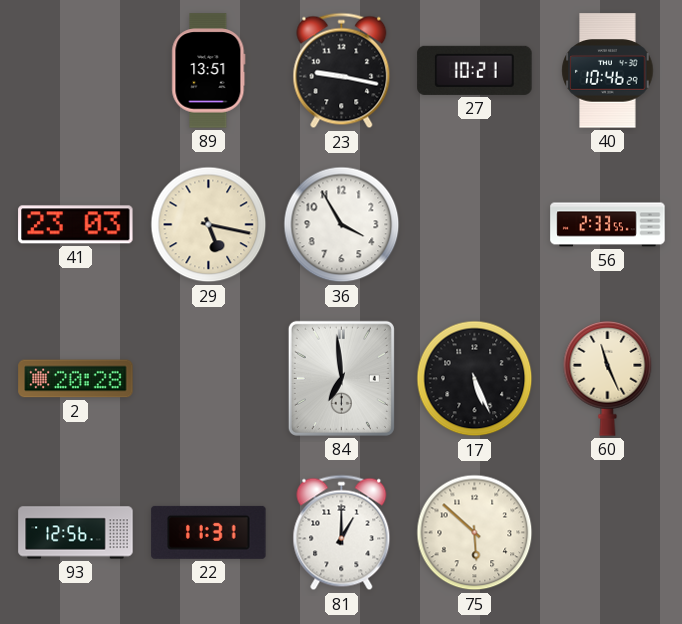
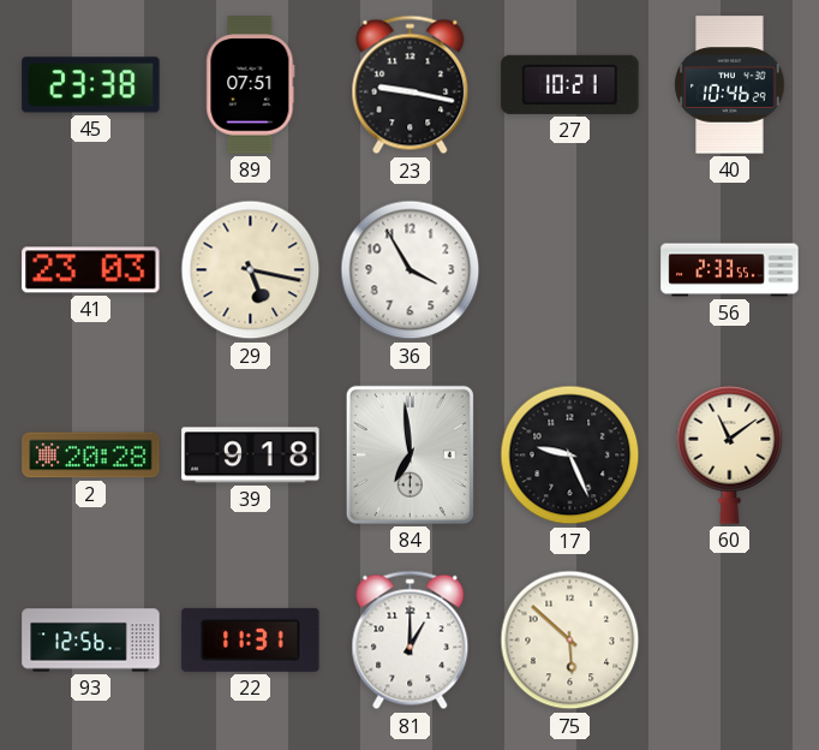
45: none -> 23:38
89: 13:51 -> 07:51
39: none -> 9:18
17: 5:26 -> 9:26
60: 11:26 -> 11:09
